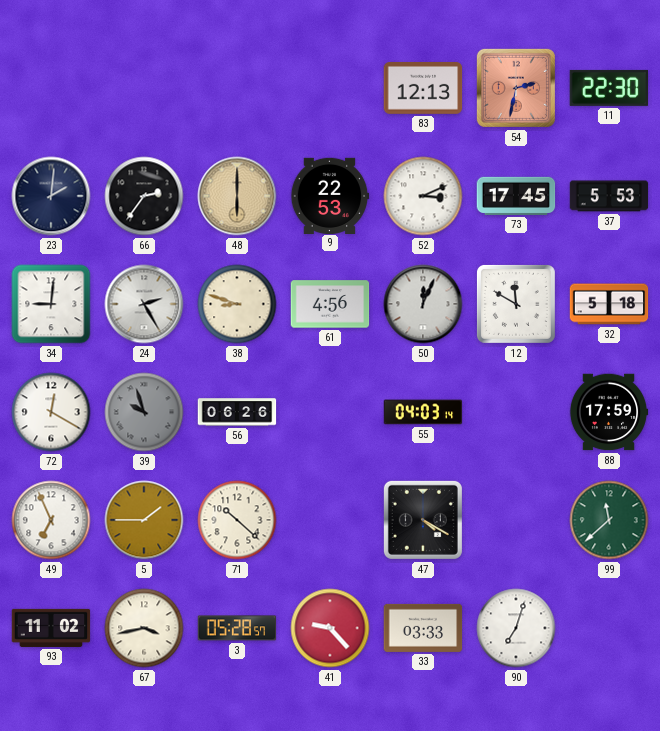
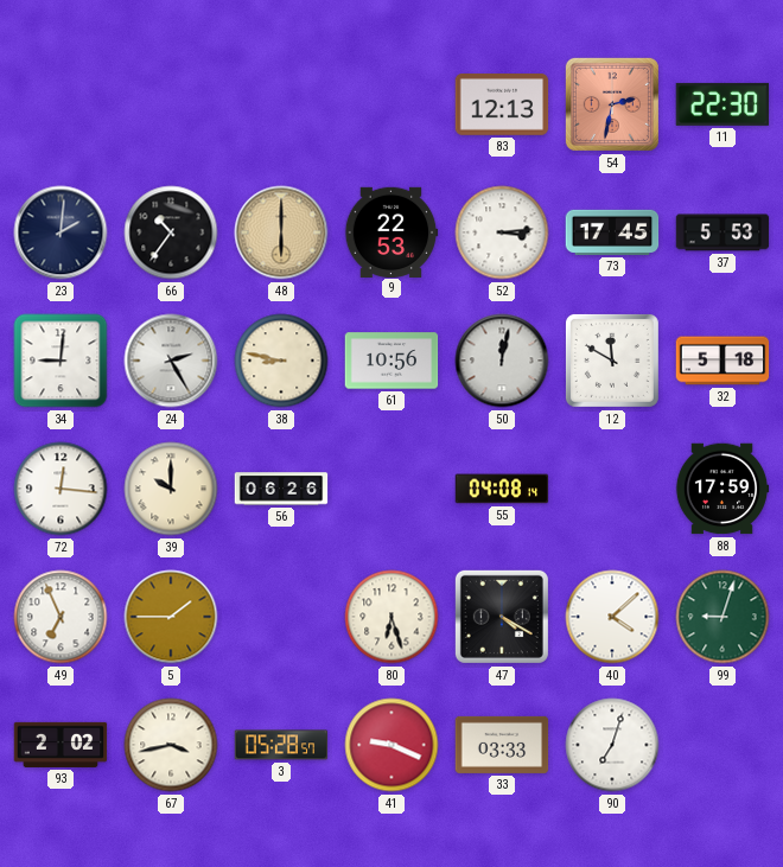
66: 2:36 -> 10:36
52: 3:11 -> 3:14
38: 8:48 -> 8:47
61: 4:56 -> 10:56
50: 12:04 -> 12:02
72: 12:20 -> 12:16
39: 9:57 -> 10:00
39 dial: grey -> cream
55: 04:03 -> 04:08
71: 10:22 -> none
80: none -> 6:27
40: none -> 4:08
99: 11:38 -> 9:03
93: 11:02 -> 2:02
41: 9:23 -> 9:19
